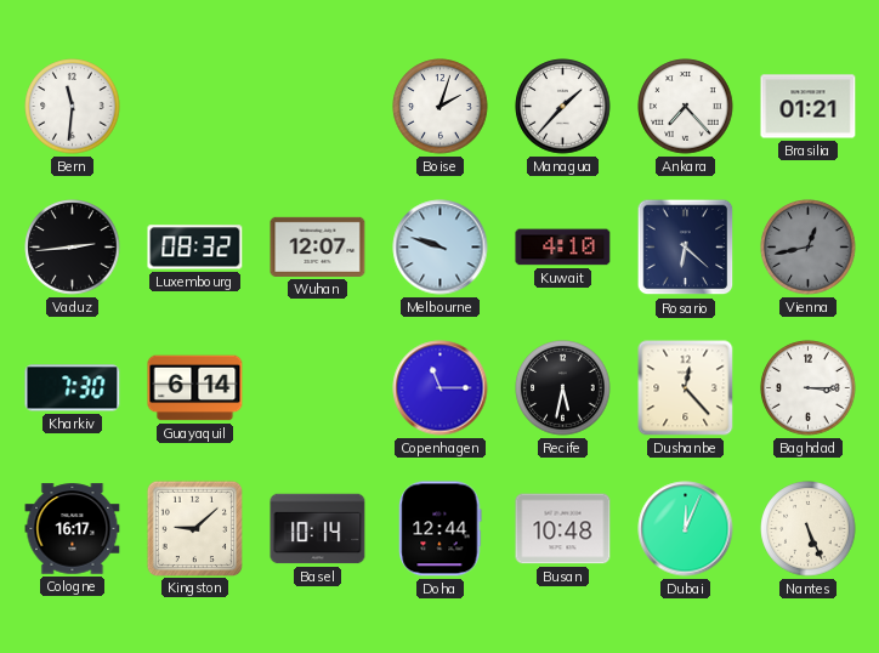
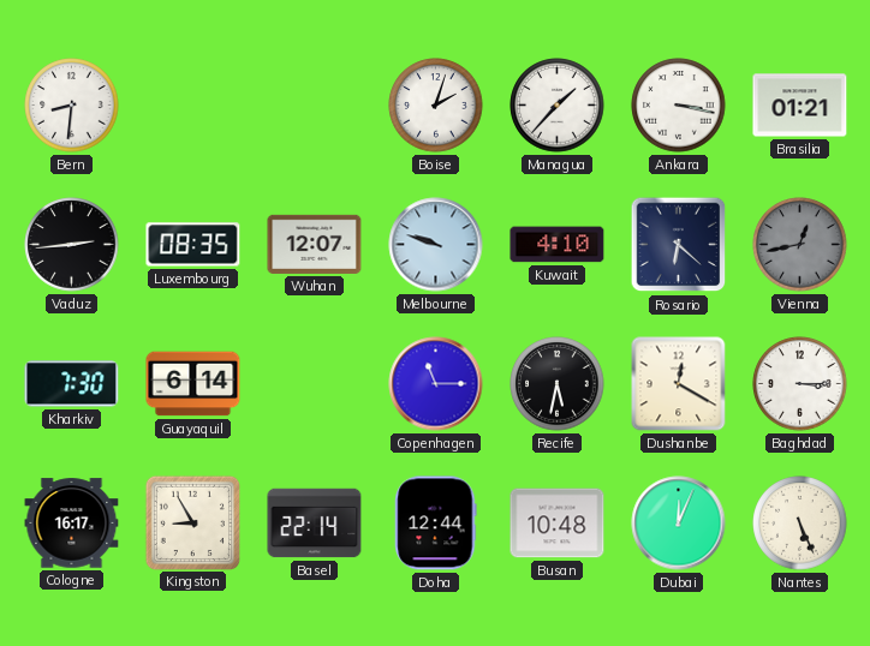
Bern: 11:31 -> 8:31
Ankara: 7:23 -> 3:17
Luxembourg: 08:32 -> 08:35
Dushanbe: 12:23 -> 12:20
Kingston: 9:08 -> 8:55
Basel: 10:14 -> 22:14
